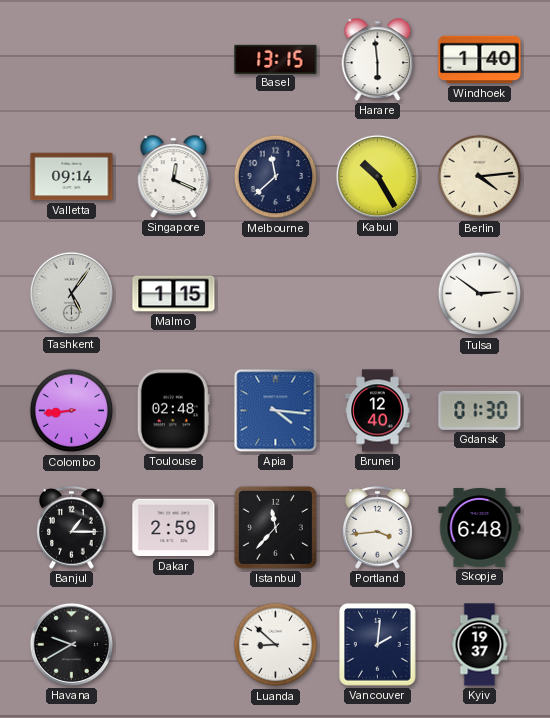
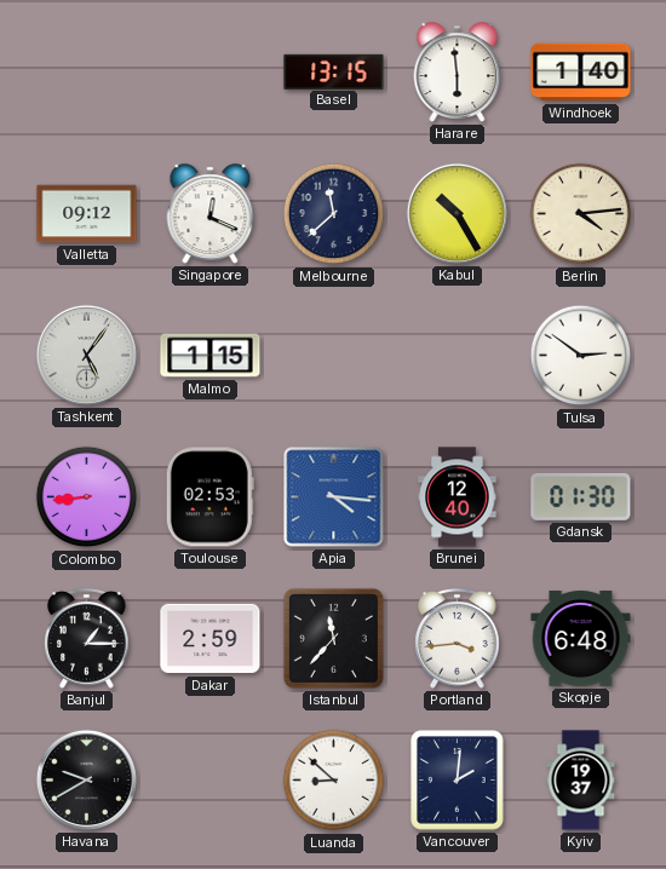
Valletta: 09:14 -> 09:12
Toulouse: 02:48 -> 02:53
